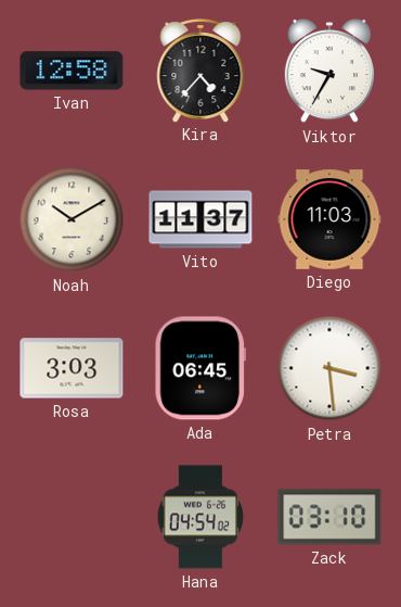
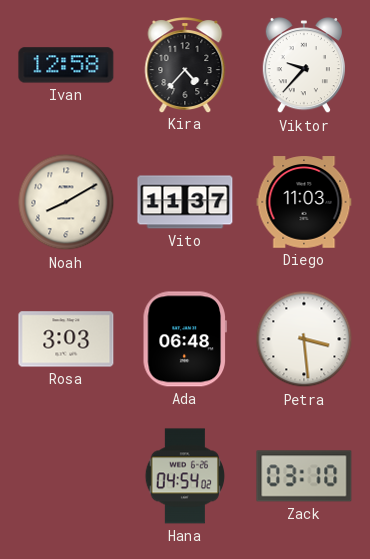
Viktor: 9:35 -> 9:37
Noah: 10:10 -> 8:10
Ada: 06:45 -> 06:48
